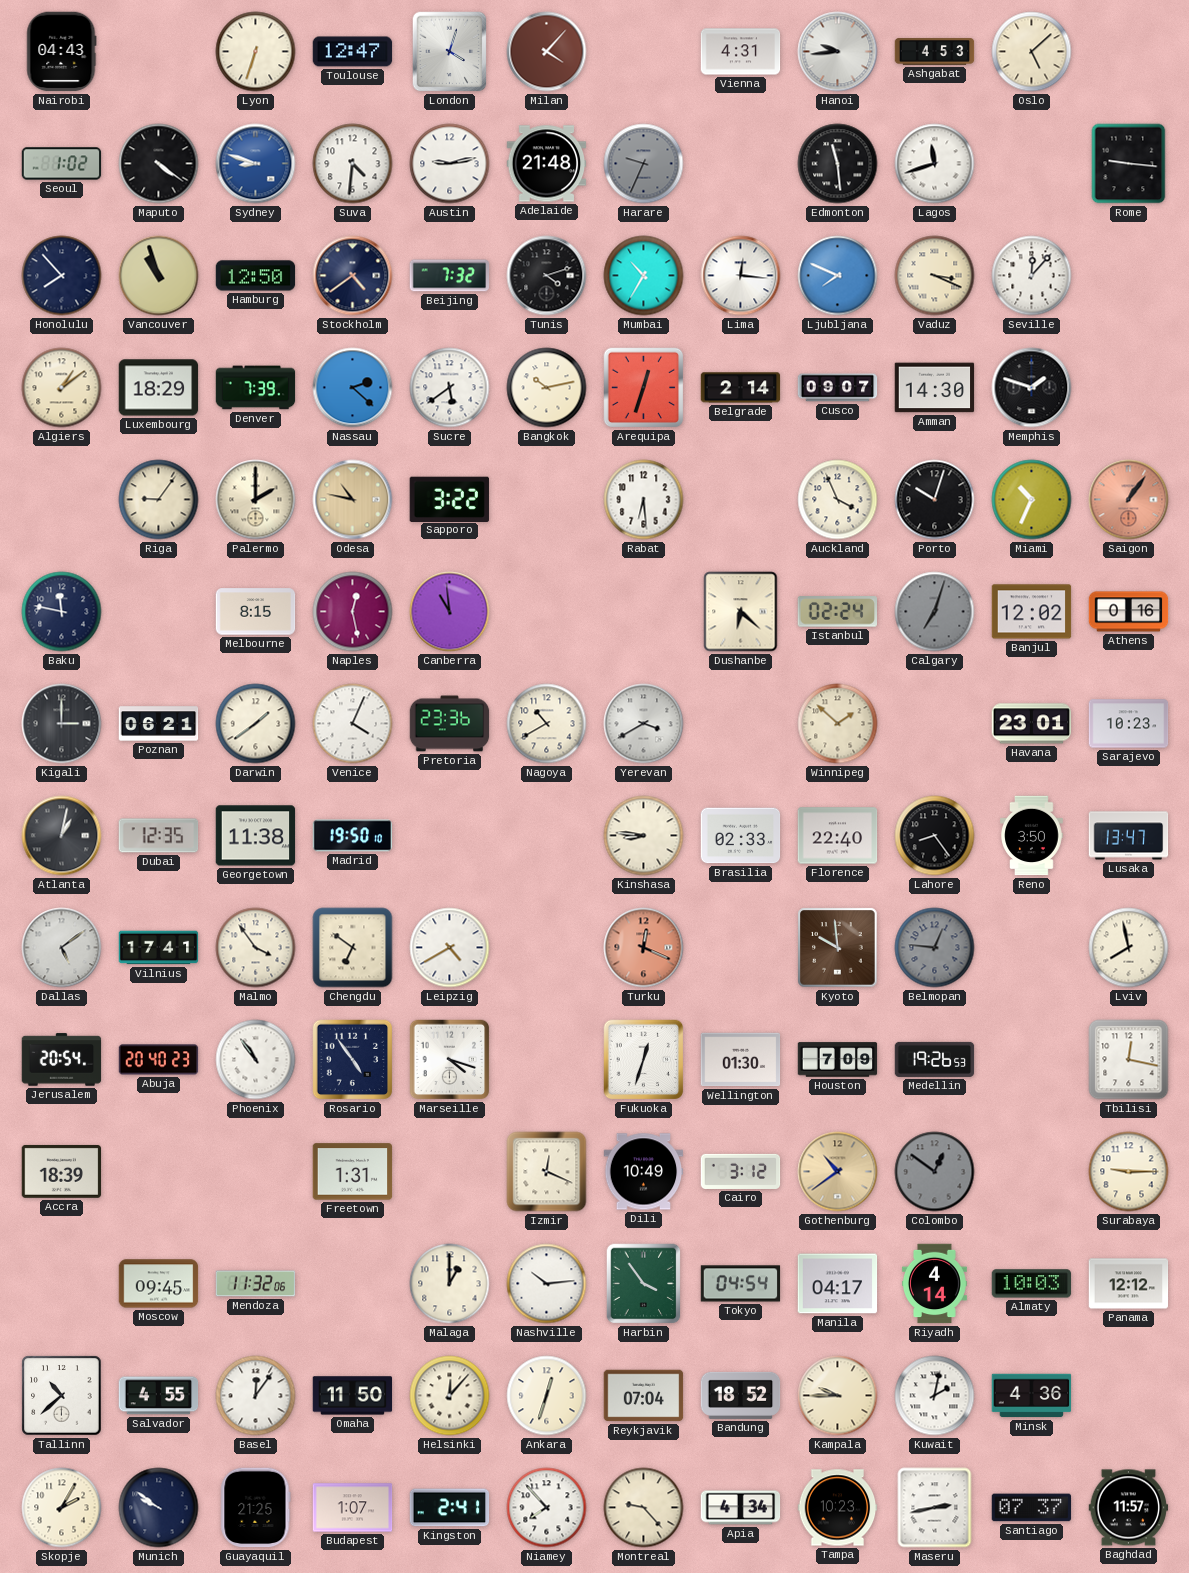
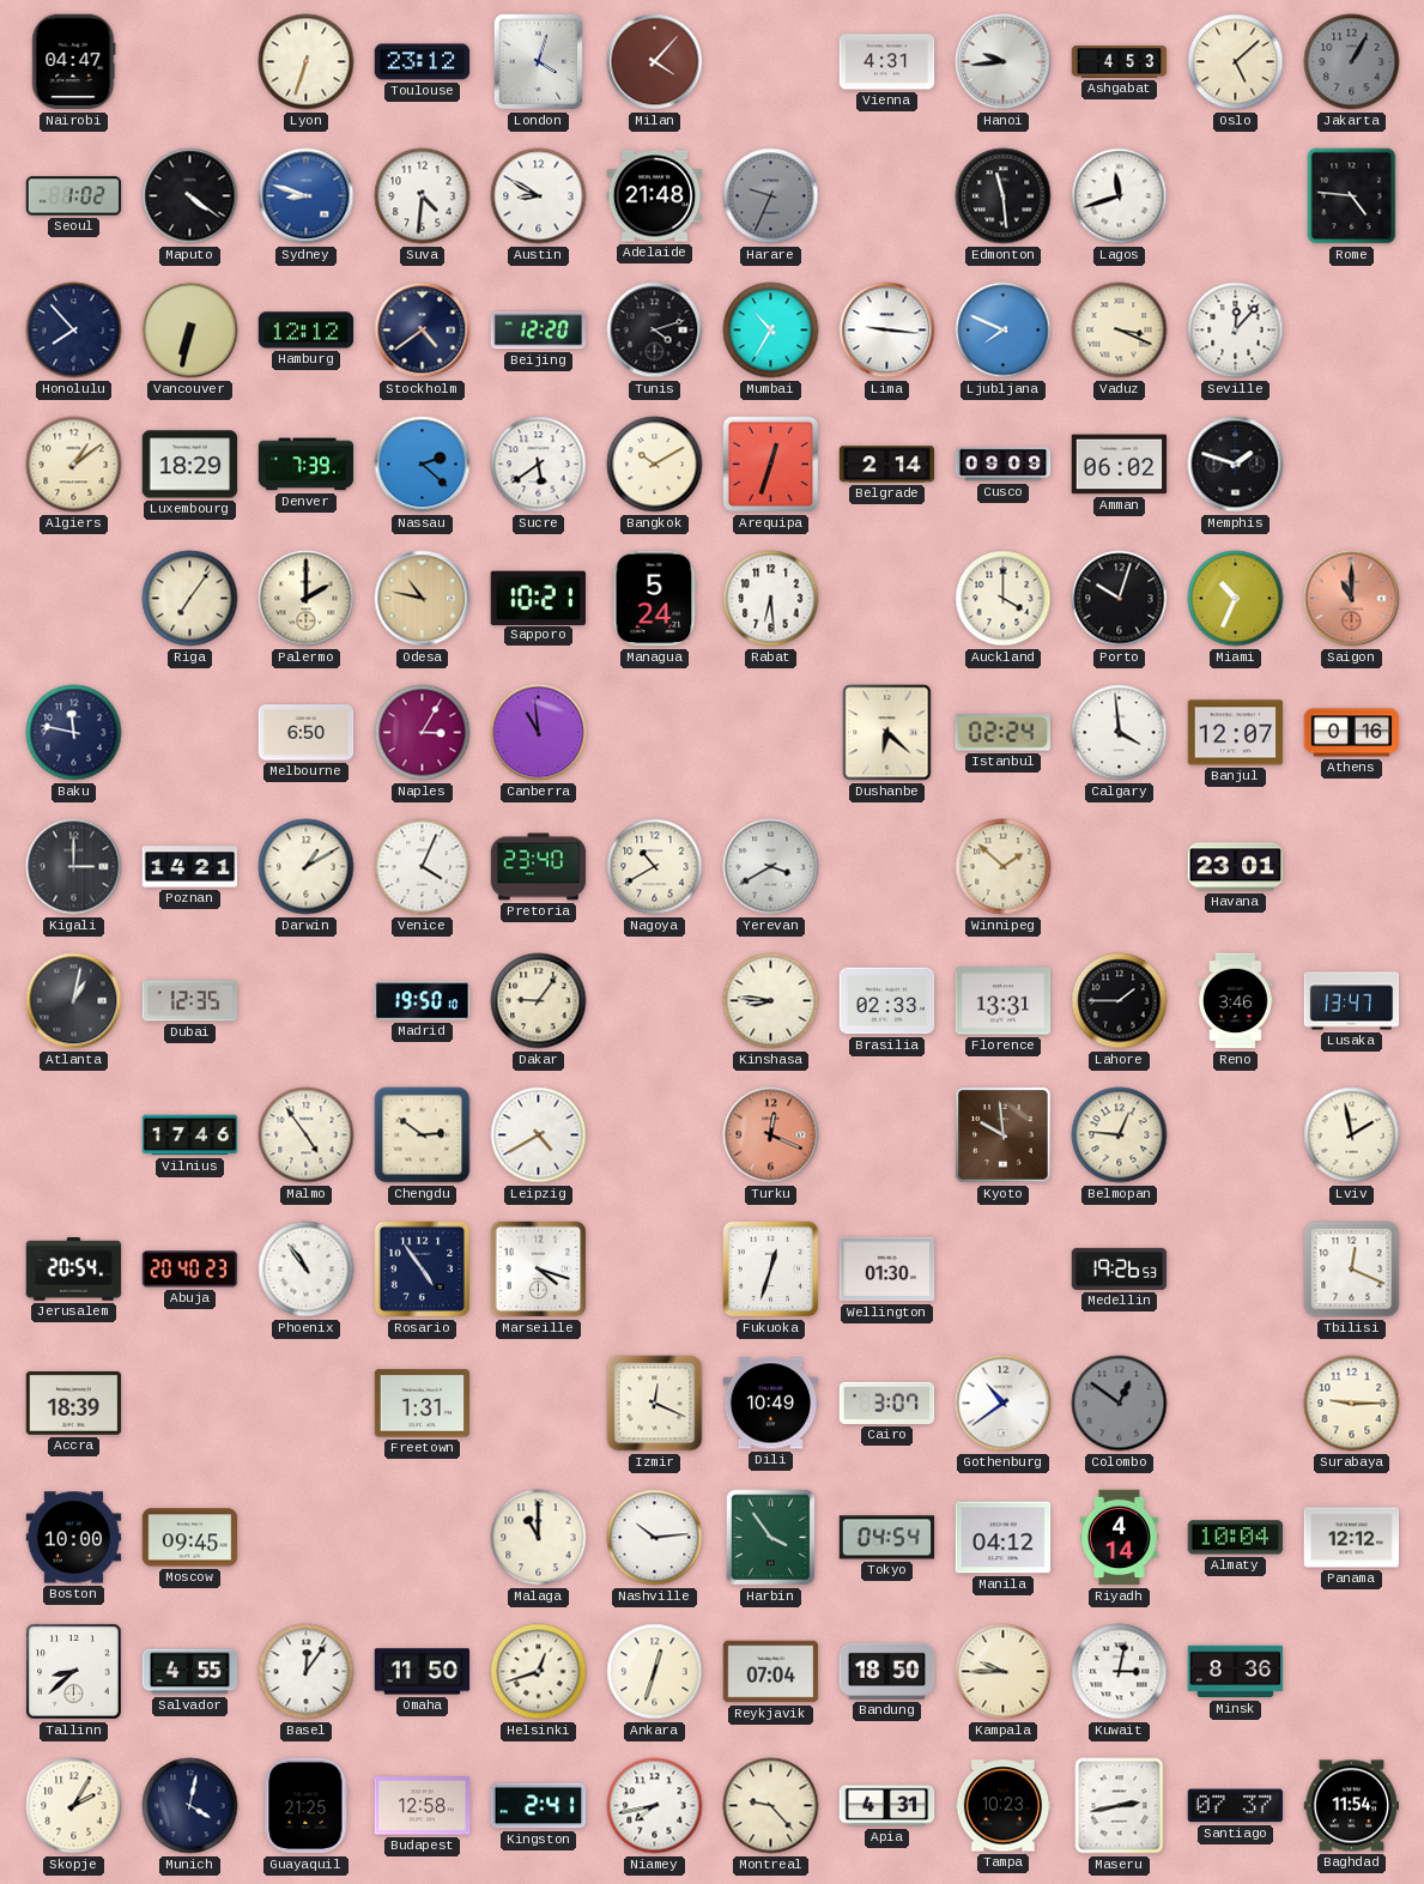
Nairobi: 04:43 -> 04:47
Toulouse: 12:47 -> 23:12
Jakarta: none -> 1:05
Austin: 9:13 -> 8:50
Rome: 9:16 -> 4:46
Vancouver: 10:57 -> 6:32
Hamburg: 12:50 -> 12:12
Beijing: 7:32 -> 12:20
Lima: 12:16 -> 9:16
Bangkok: 10:13 -> 10:10
Cusco: 09:07 -> 09:09
Amman: 14:30 -> 06:02
Riga: 9:06 -> 7:06
Sapporo: 3:22 -> 10:21
Managua: none -> 5:24
Auckland: 3:56 -> 4:00
Saigon: 1:06 -> 11:00
Melbourne: 8:15 -> 6:50
Naples: 12:28 -> 3:05
Calgary: 7:03 -> 3:59
Calgary dial: grey -> white
Banjul: 12:02 -> 12:07
Poznan: 06:21 -> 14:21
Darwin: 1:39 -> 1:10
Pretoria: 23:36 -> 23:40
Sarajevo: 10:23 -> none
Georgetown: 11:38 -> none
Dakar: none -> 9:06
Florence: 22:40 -> 13:31
Lahore: 8:24 -> 1:45
Reno: 3:50 -> 3:46
Dallas: 5:09 -> none
Vilnius: 17:41 -> 17:46
Malmo: 3:54 -> 4:54
Chengdu: 6:51 -> 2:51
Belmopan dial: grey -> cream
Lviv: 7:58 -> 1:58
Houston: 7:09 -> none
Tbilisi: 12:17 -> 12:19
Cairo: 3:12 -> 3:07
Gothenburg dial: champagne -> white
Boston: none -> 10:00
Mendoza: 11:32 -> none
Malaga: 1:00 -> 11:00
Manila: 04:17 -> 04:12
Almaty: 10:03 -> 10:04
Tallinn: 10:38 -> 8:38
Helsinki: 12:07 -> 12:42
Bandung: 18:52 -> 18:50
Kuwait: 2:02 -> 3:02
Minsk: 4:36 -> 8:36
Munich: 9:51 -> 4:02
Budapest: 1:07 -> 12:58
Niamey: 7:53 -> 7:43
Apia: 4:34 -> 4:31
Baghdad: 11:57 -> 11:54
